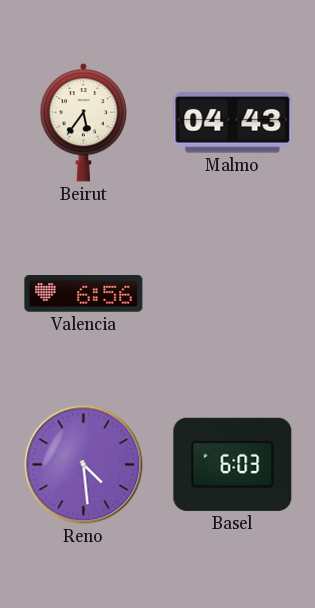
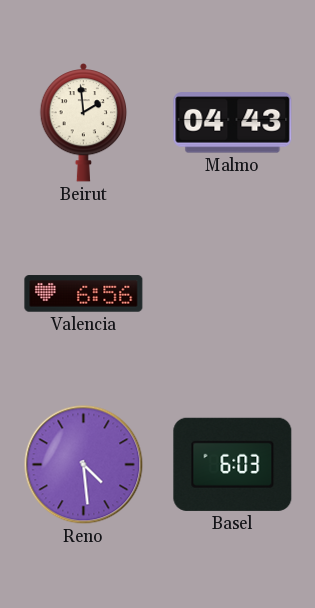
Beirut: 5:36 -> 1:59
